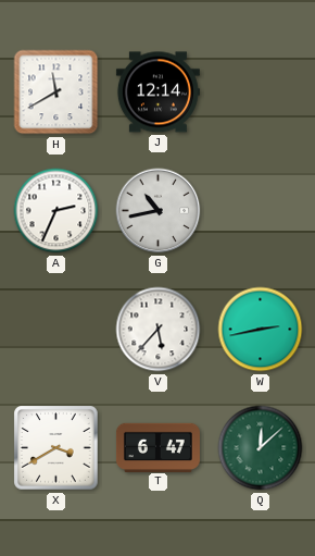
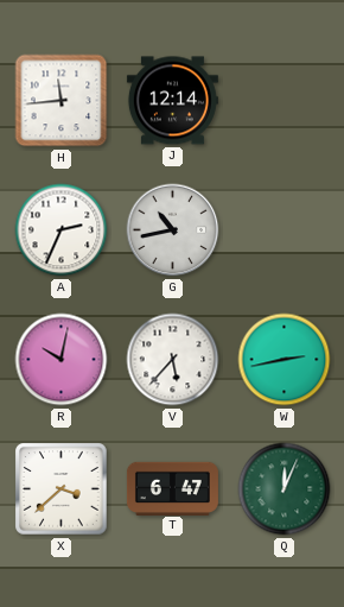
H: 11:40 -> 11:44
R: none -> 10:02
X: 3:40 -> 3:38
Q: 12:08 -> 12:04
